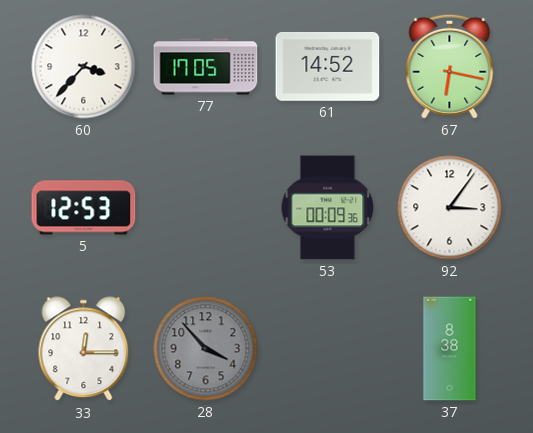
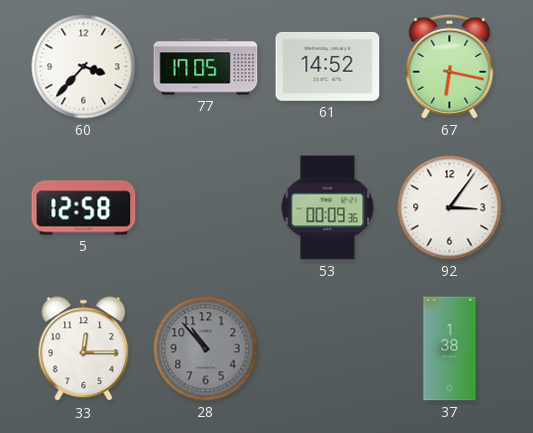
5: 12:53 -> 12:58
28: 3:53 -> 10:53
37: 8:38 -> 1:38
